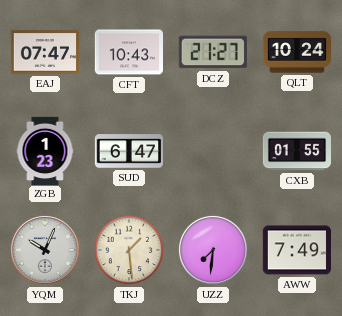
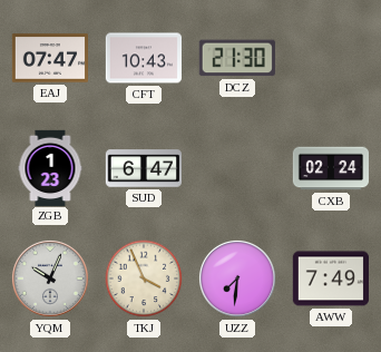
DCZ: 21:27 -> 21:30
QLT: 10:24 -> none
CXB: 01:55 -> 02:24
TKJ: 1:29 -> 3:56
